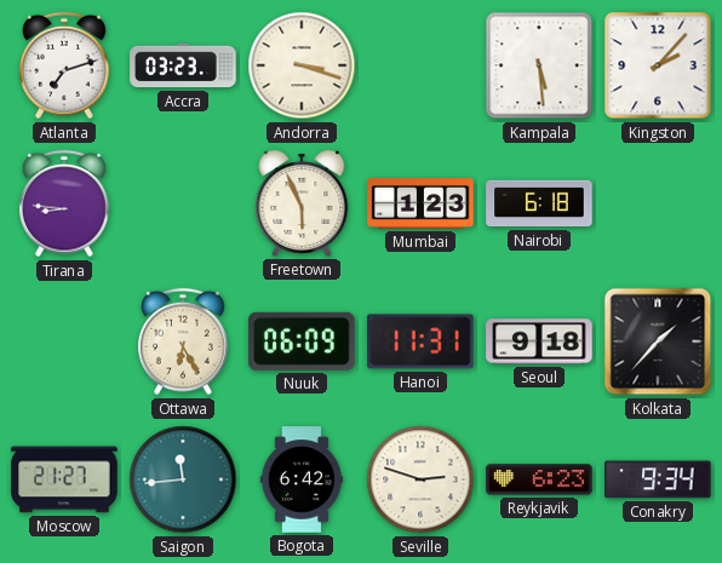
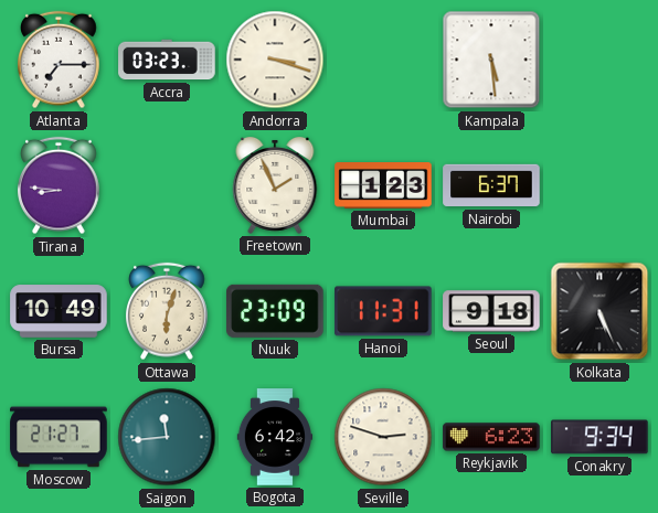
Atlanta: 7:12 -> 7:15
Kingston: 2:07 -> none
Freetown: 5:56 -> 1:56
Nairobi: 6:18 -> 6:37
Bursa: none -> 10:49
Ottawa: 6:25 -> 6:03
Nuuk: 06:09 -> 23:09
Kolkata: 1:37 -> 5:26
